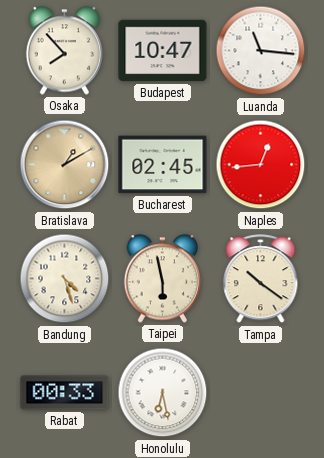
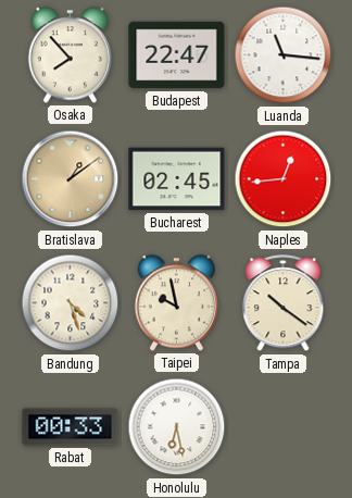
Budapest: 10:47 -> 22:47
Bratislava: 1:10 -> 1:09
Taipei: 5:58 -> 9:58
